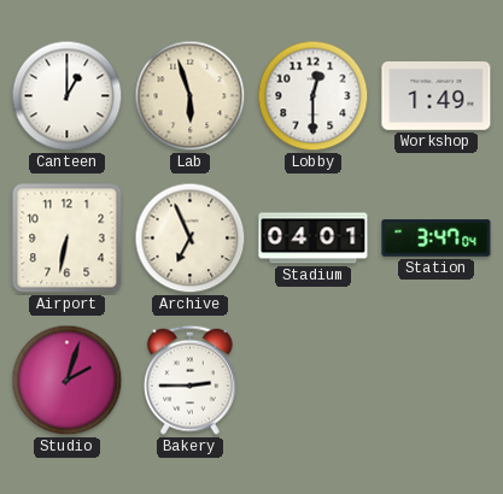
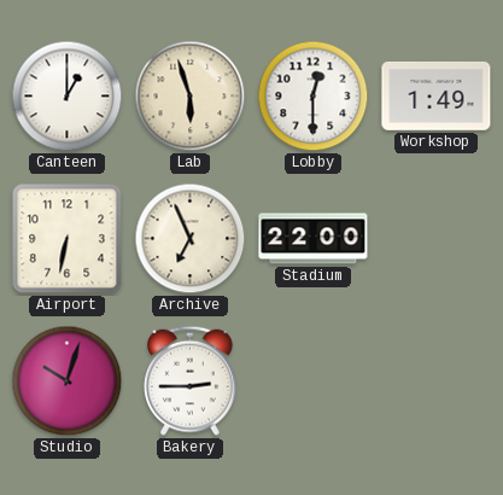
Stadium: 04:01 -> 22:00
Station: 3:47 -> none
Studio: 2:03 -> 10:03
